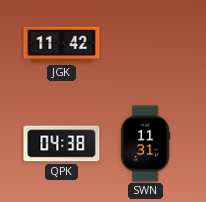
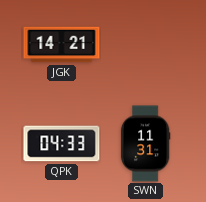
JGK: 11:42 -> 14:21
QPK: 04:38 -> 04:33
